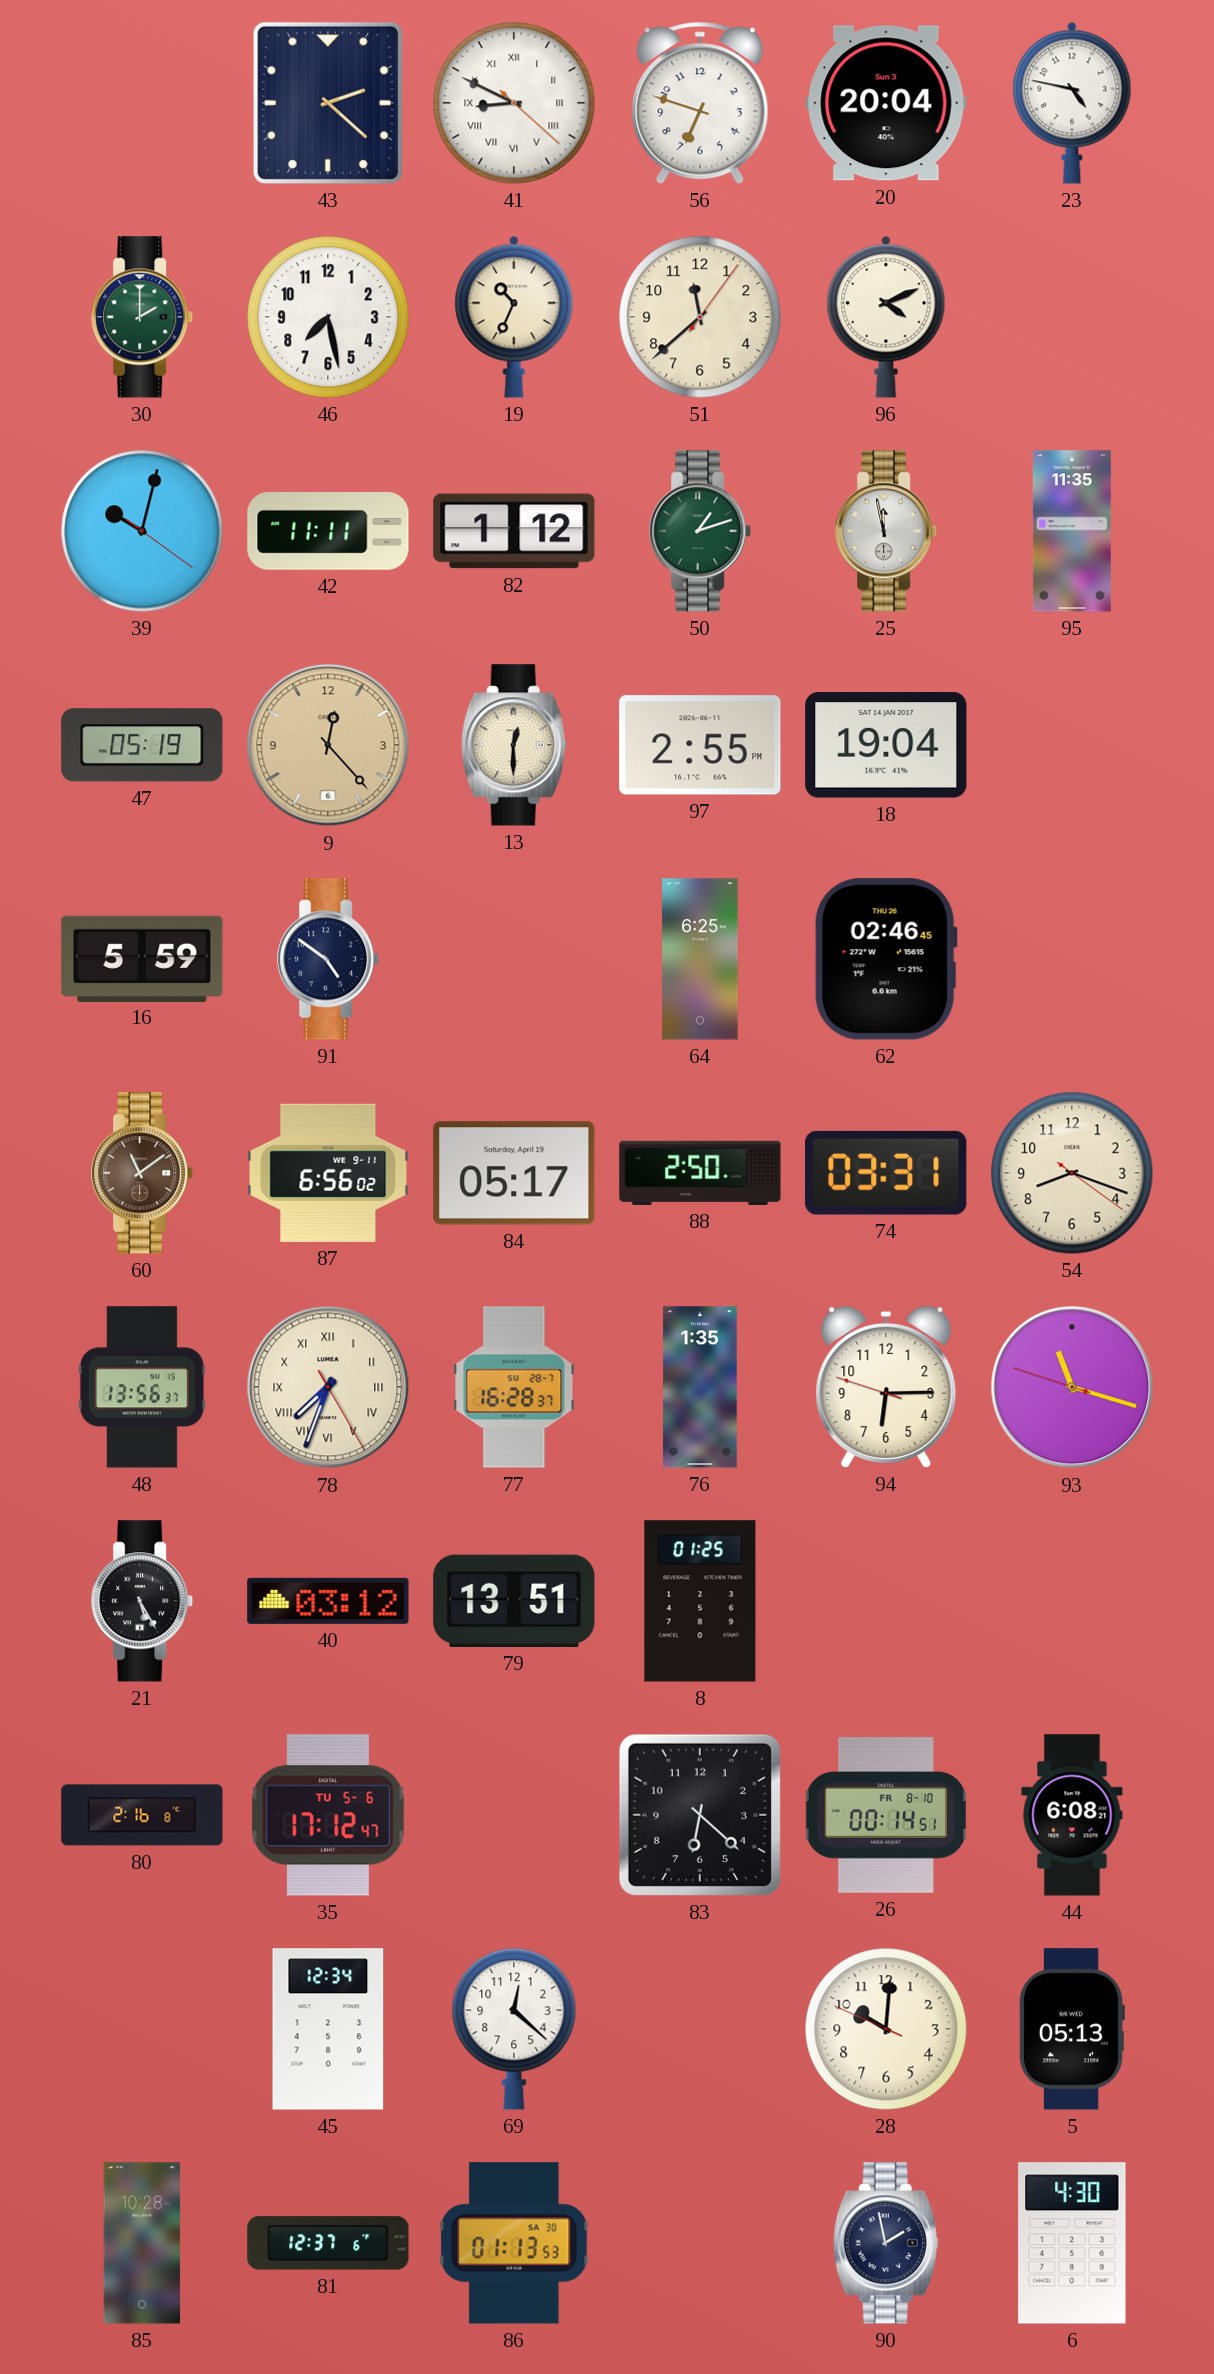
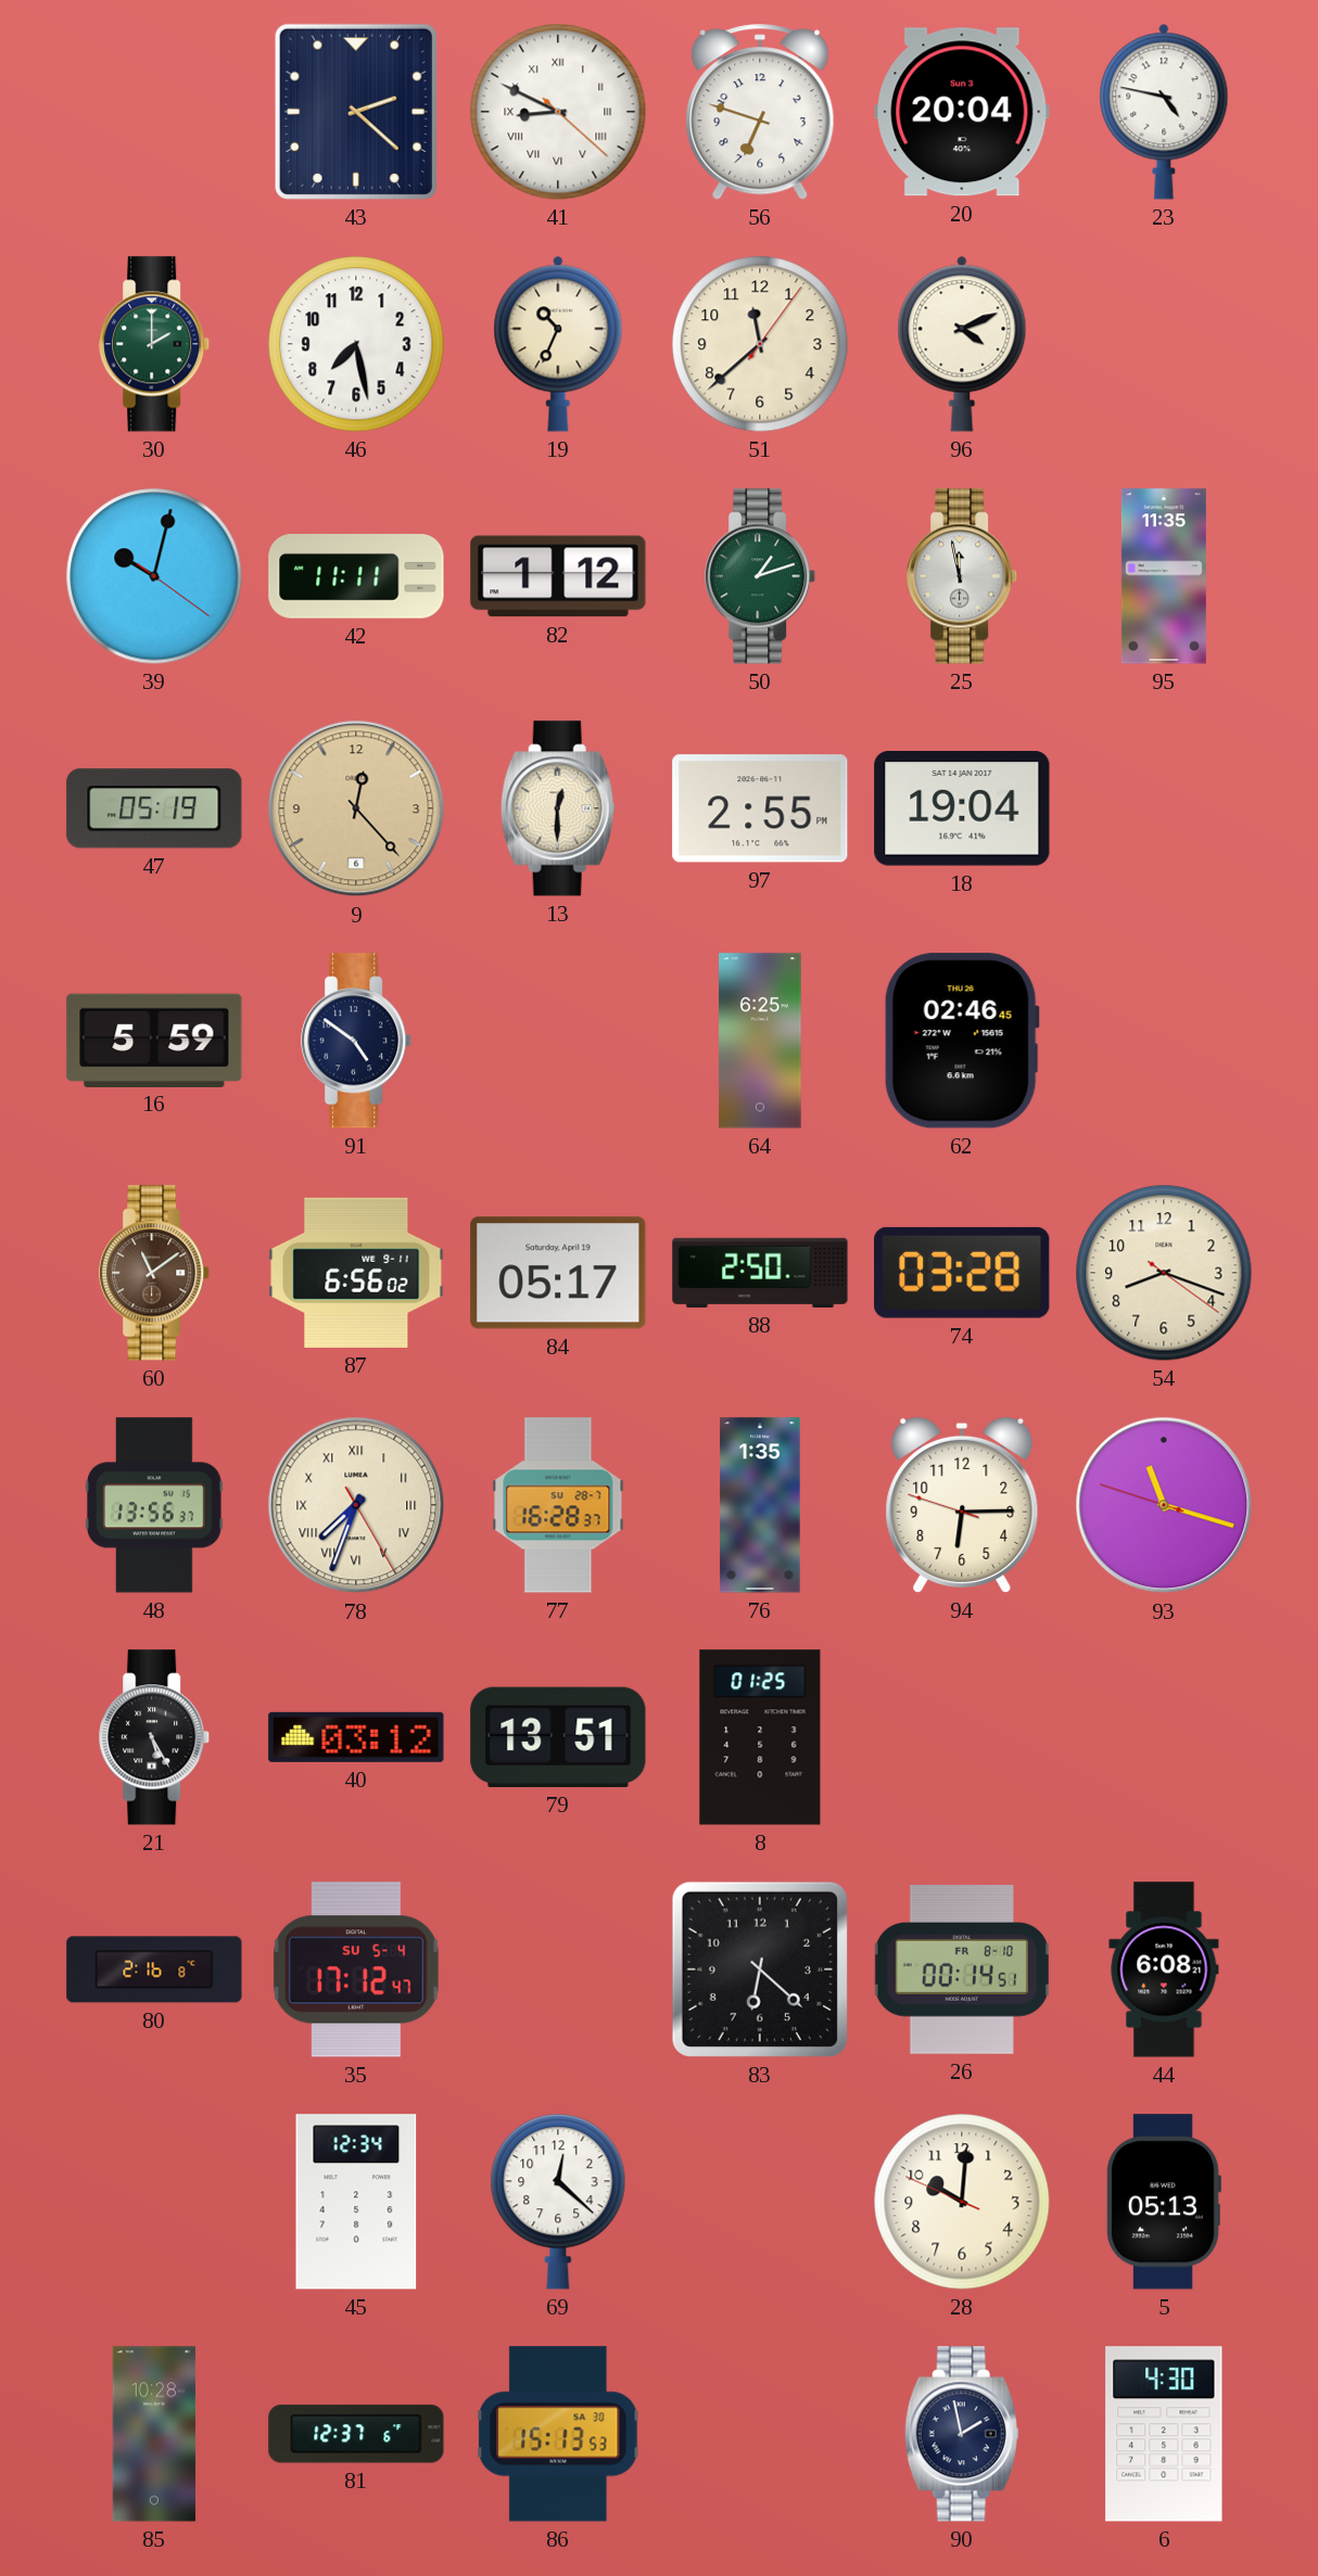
74: 03:31 -> 03:28
35 date: TU 5-6 -> SU 5-4
86: 01:13 -> 15:13
